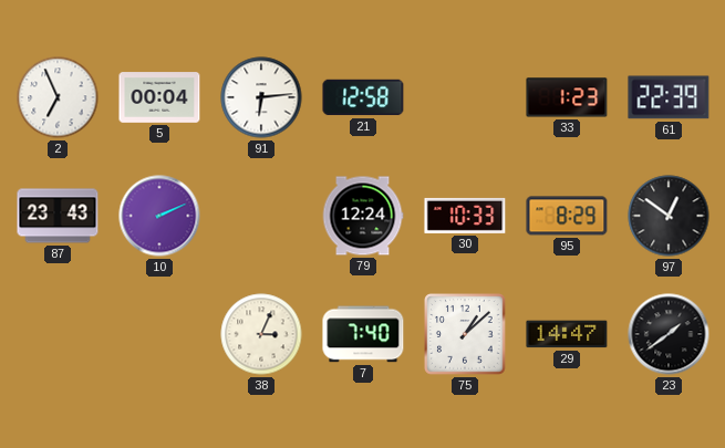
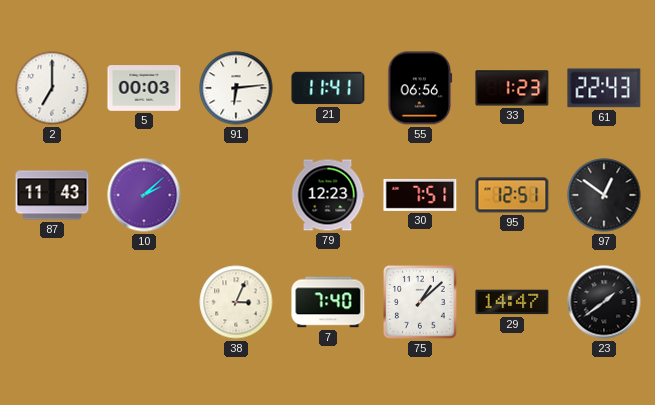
2: 6:56 -> 7:00
5: 00:04 -> 00:03
21: 12:58 -> 11:41
55: none -> 06:56
61: 22:39 -> 22:43
87: 23:43 -> 11:43
10: 2:11 -> 2:08
79: 12:24 -> 12:23
30: 10:33 -> 7:51
95: 8:29 -> 12:51
